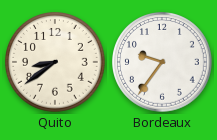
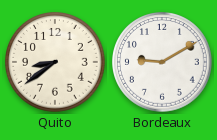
Bordeaux: 9:36 -> 9:10
